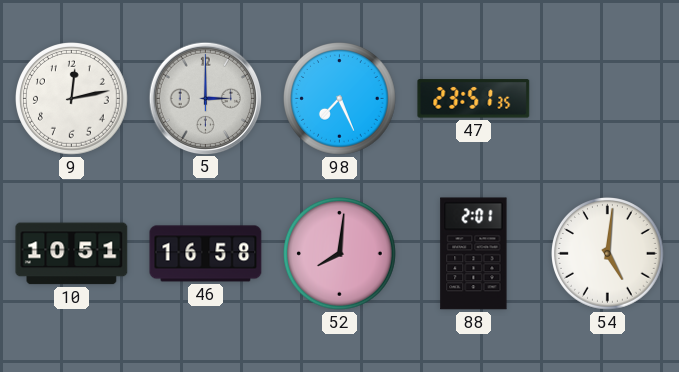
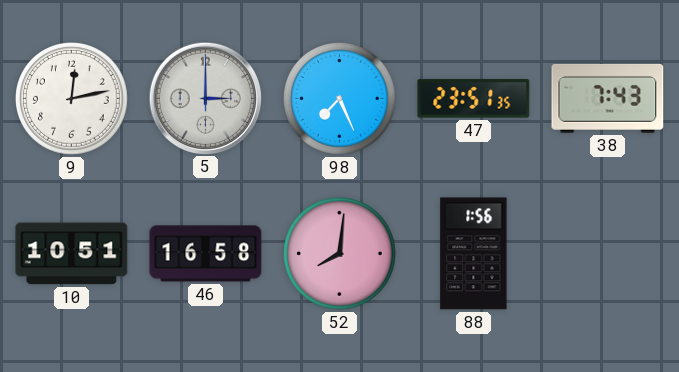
38: none -> 7:43
88: 2:01 -> 1:56
54: 5:01 -> none
